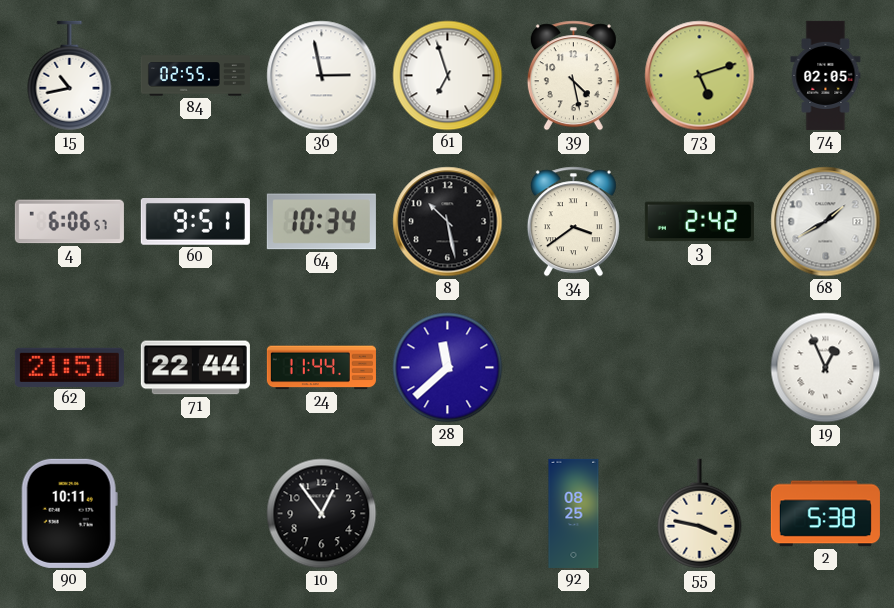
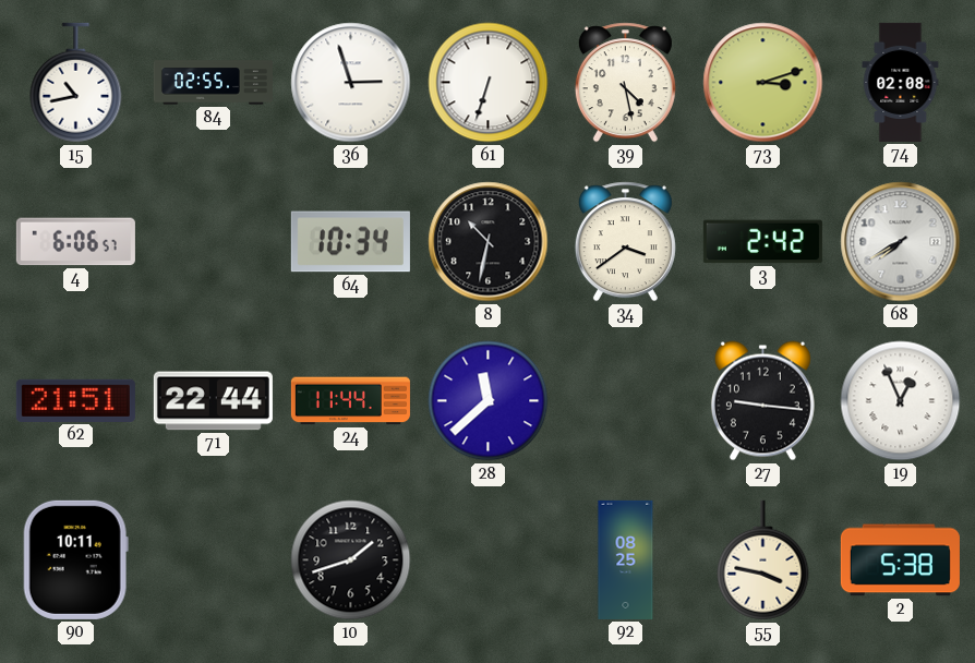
36: 2:58 -> 2:57
61: 6:57 -> 6:33
73: 5:12 -> 3:12
74: 02:05 -> 02:08
60: 9:51 -> none
8: 10:28 -> 10:32
68: 1:40 -> 7:40
27: none -> 9:16
10: 12:54 -> 1:42
